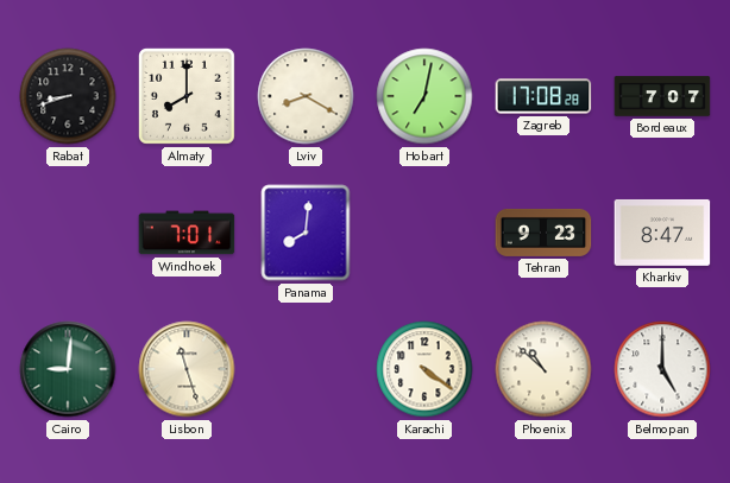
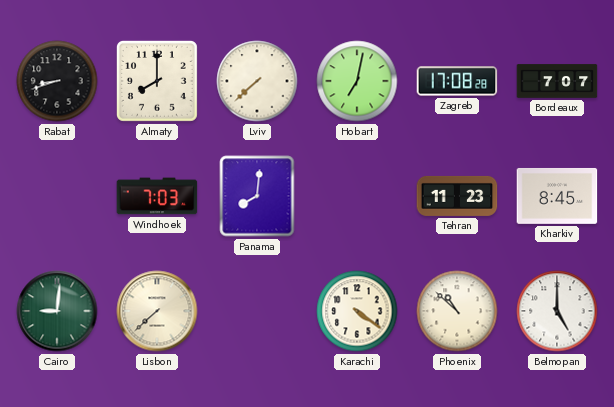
Lviv: 8:20 -> 7:38
Windhoek: 7:01 -> 7:03
Tehran: 9:23 -> 11:23
Kharkiv: 8:47 -> 8:45
Lisbon: 11:27 -> 7:38
